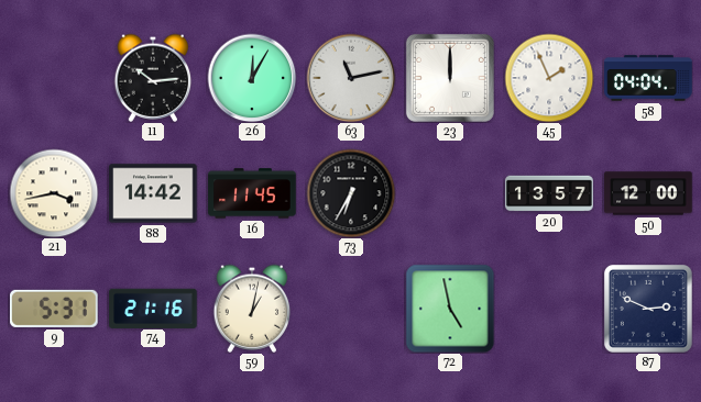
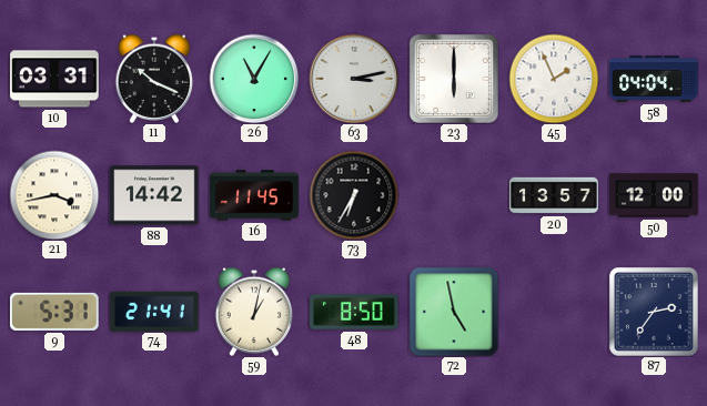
10: none -> 03:31
11: 10:14 -> 10:19
26: 12:05 -> 11:05
63: 11:13 -> 3:13
23: 12:00 -> 6:00
74: 21:16 -> 21:41
48: none -> 8:50
87: 2:49 -> 2:36
